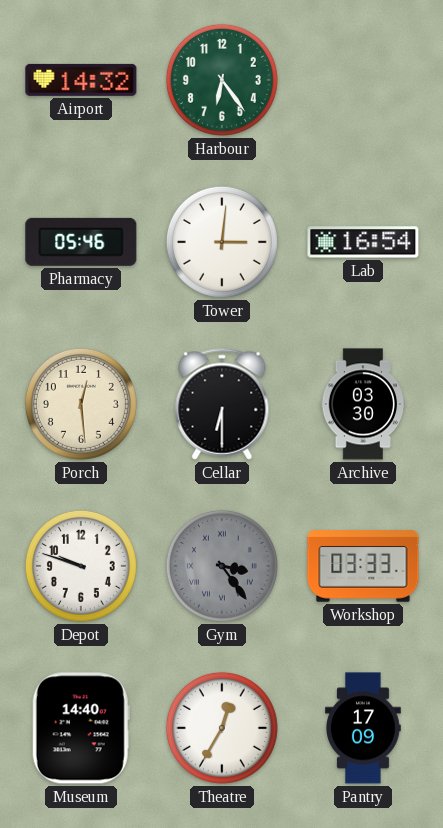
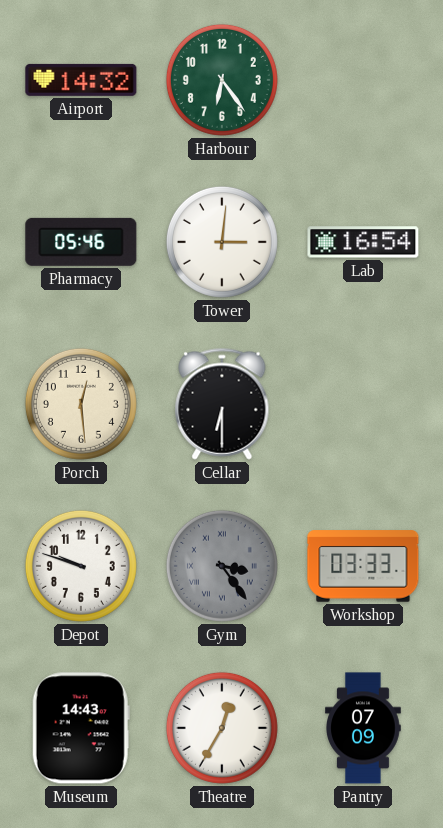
Archive: 03:30 -> none
Museum: 14:40 -> 14:43
Pantry: 17:09 -> 07:09
